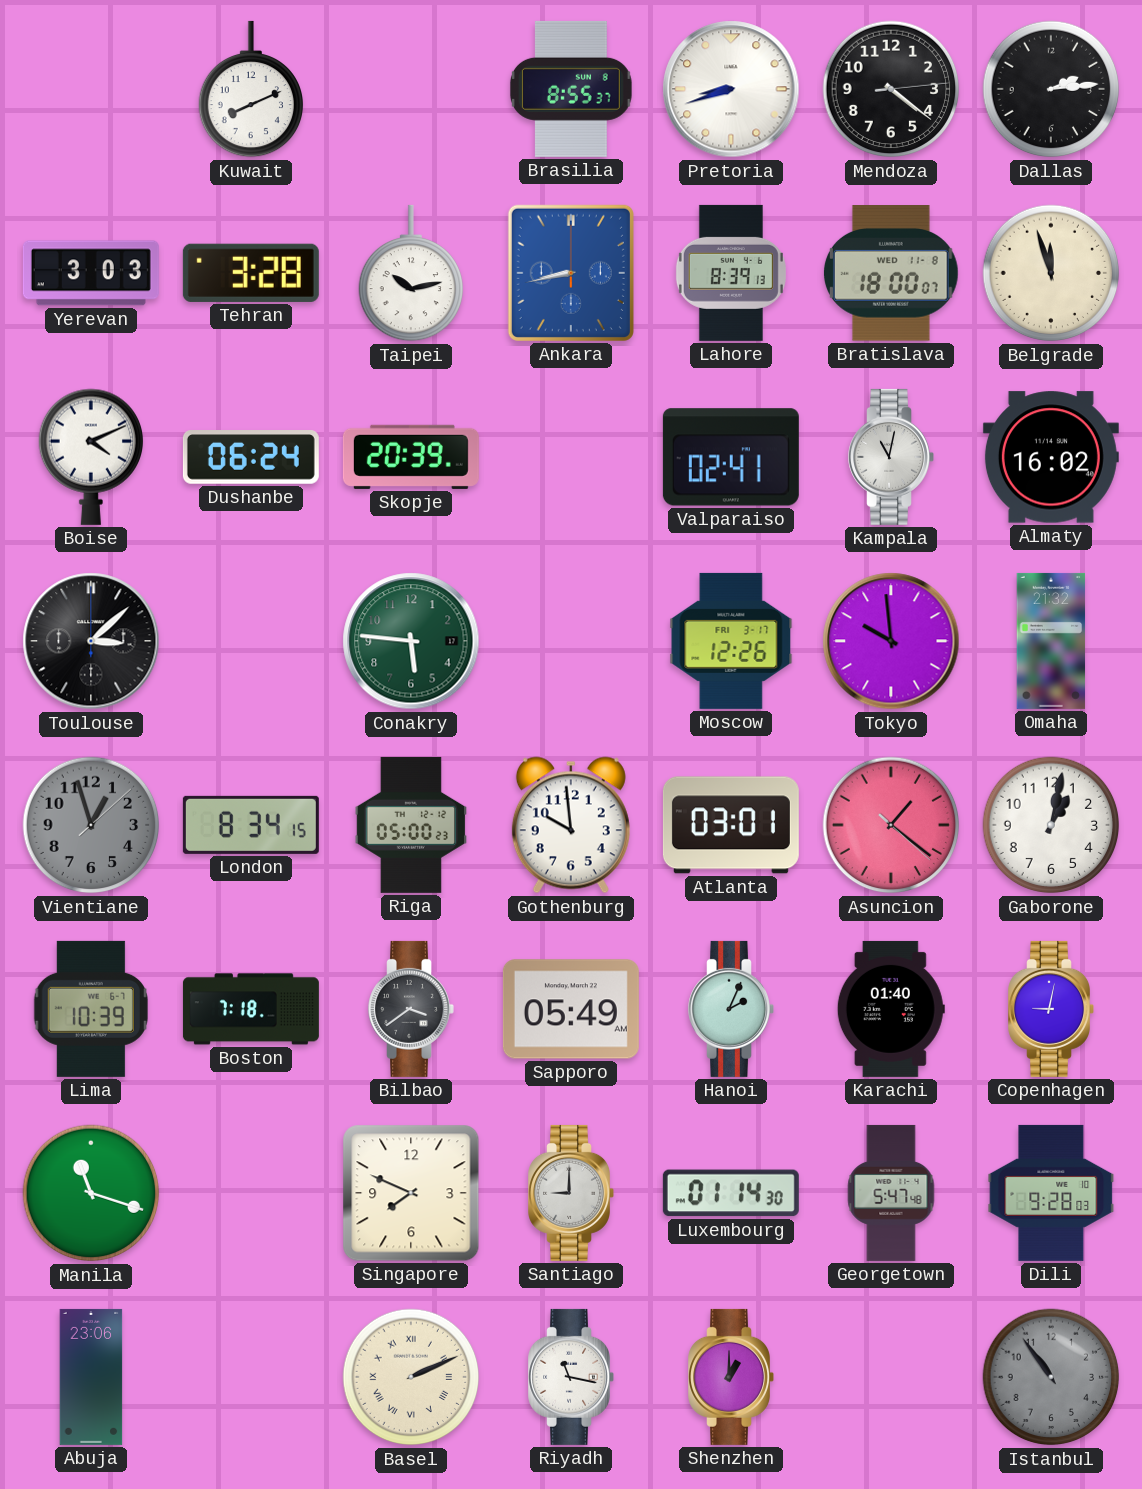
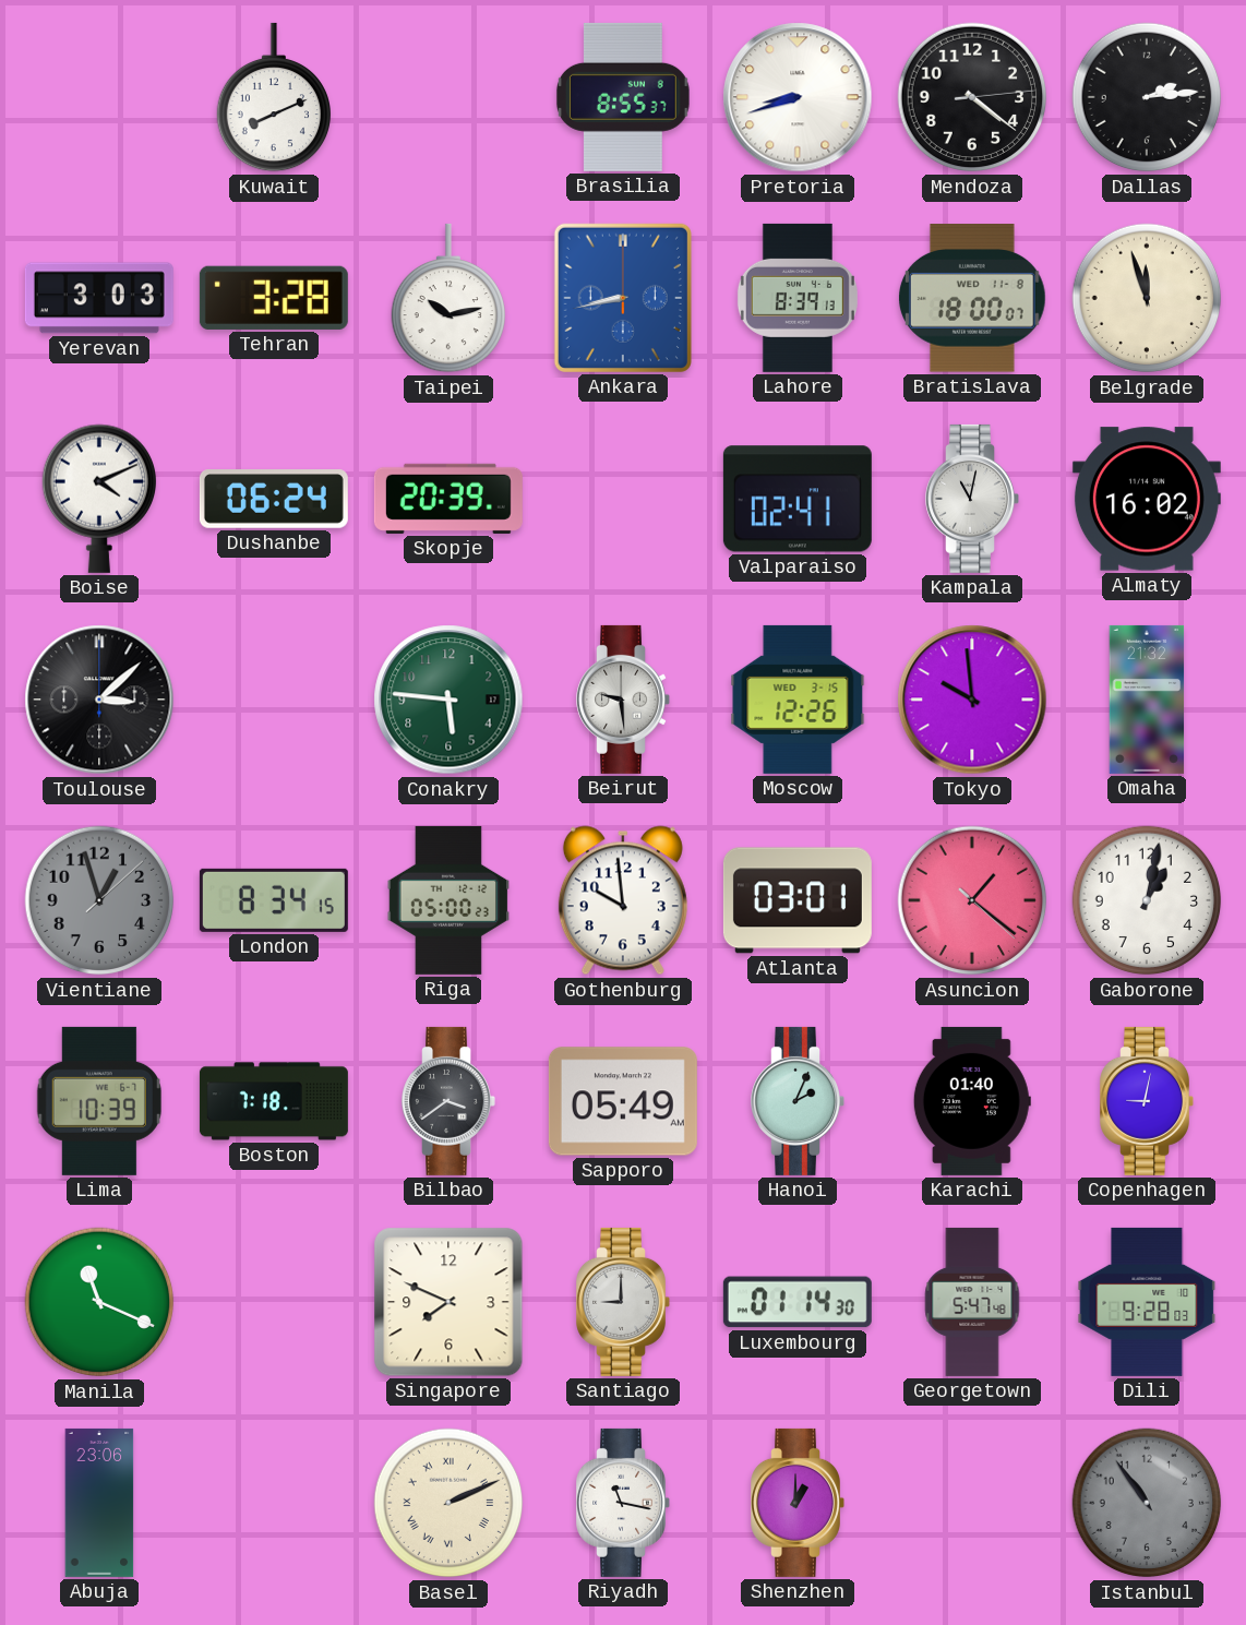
Beirut: none -> 9:29
Moscow date: FRI 3-17 -> WED 3-15
Manila: 11:18 -> 11:19
